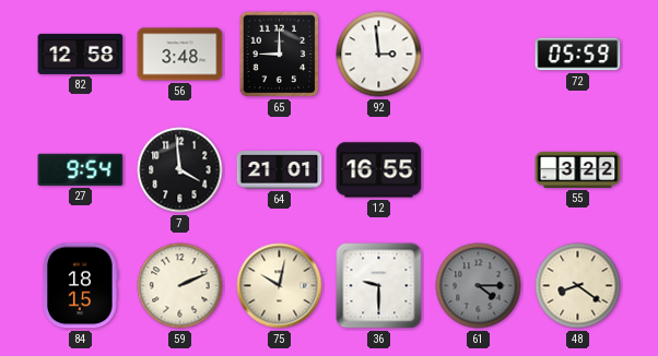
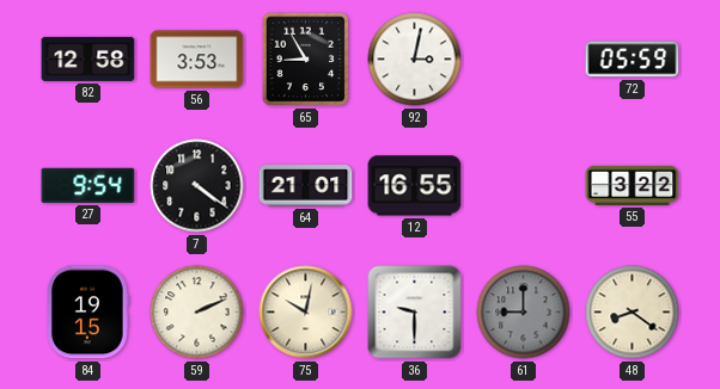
56: 3:48 -> 3:53
65: 9:00 -> 8:55
92: 2:59 -> 3:02
7: 3:59 -> 4:21
84: 18:15 -> 19:15
61: 4:15 -> 9:00
